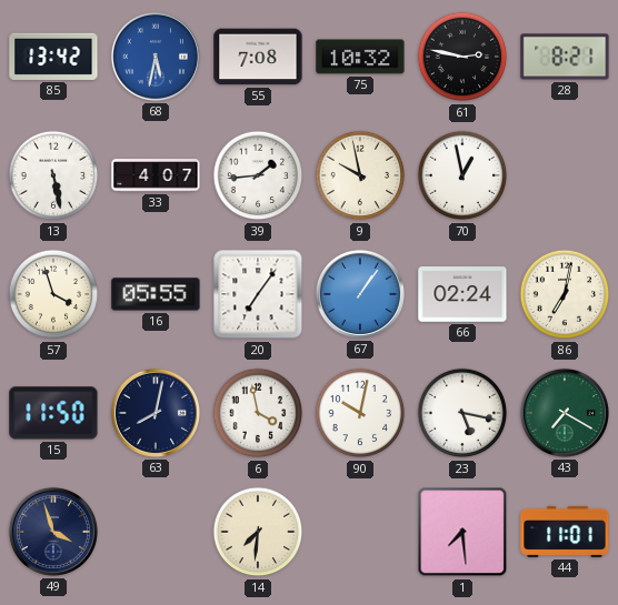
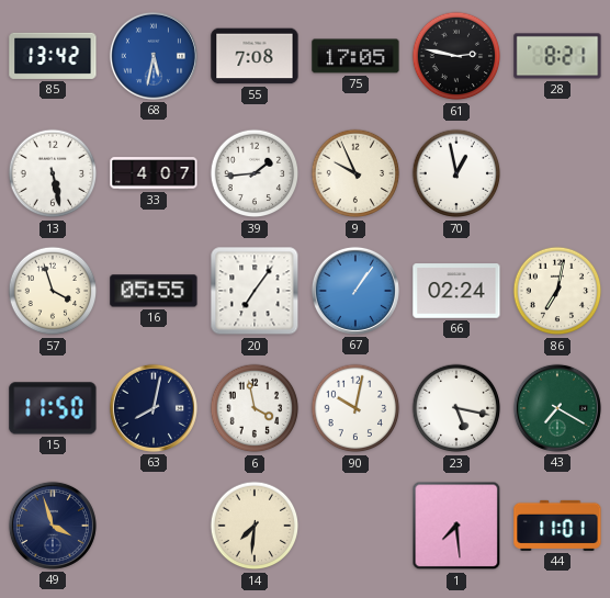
75: 10:32 -> 17:05
9: 9:58 -> 9:56
